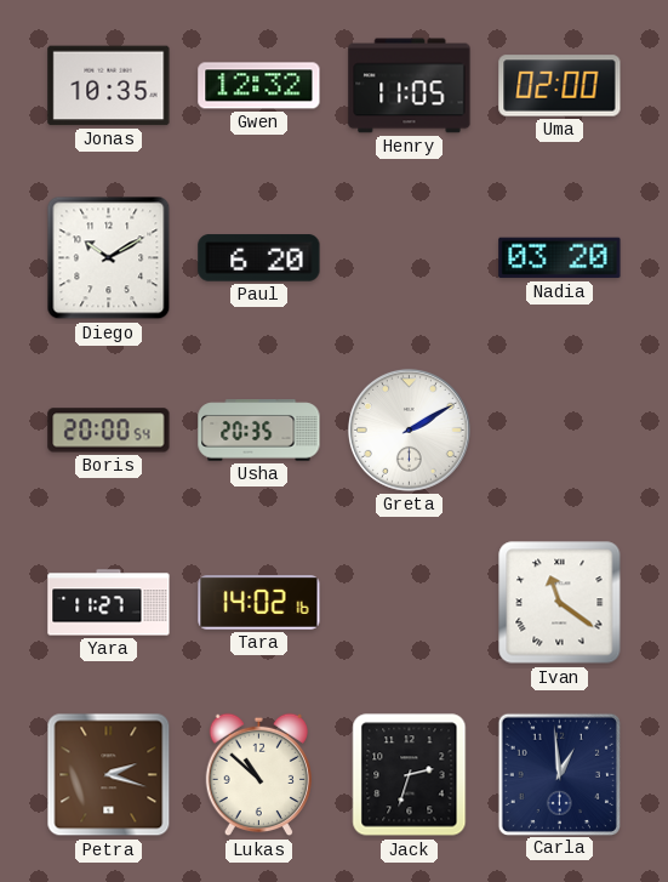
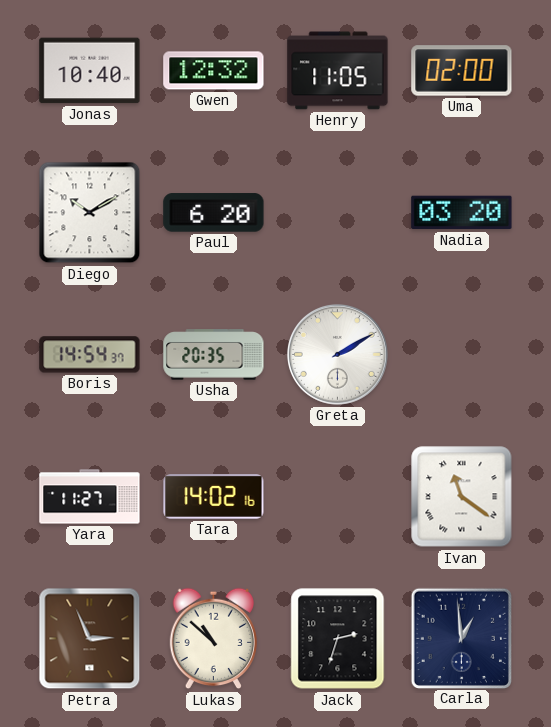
Jonas: 10:35 -> 10:40
Boris: 20:00 -> 14:54
Petra: 2:18 -> 2:56
